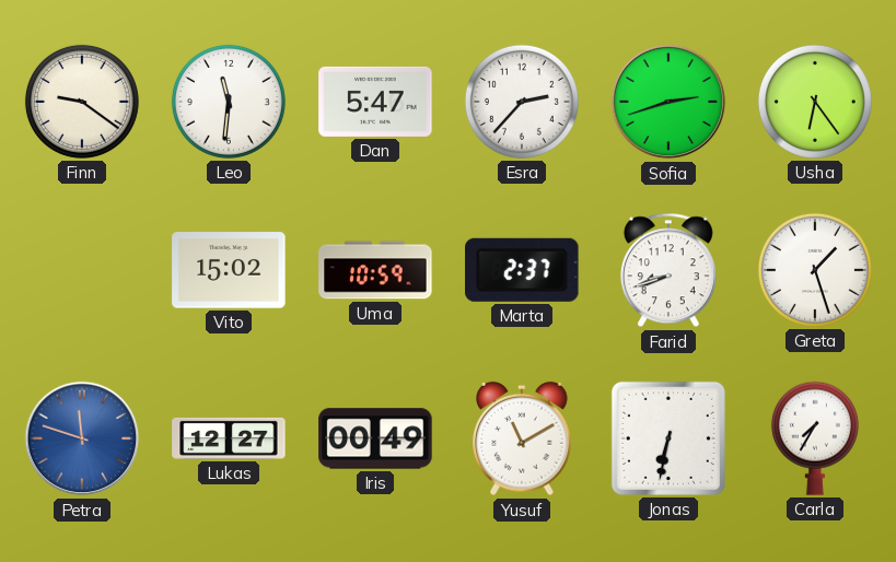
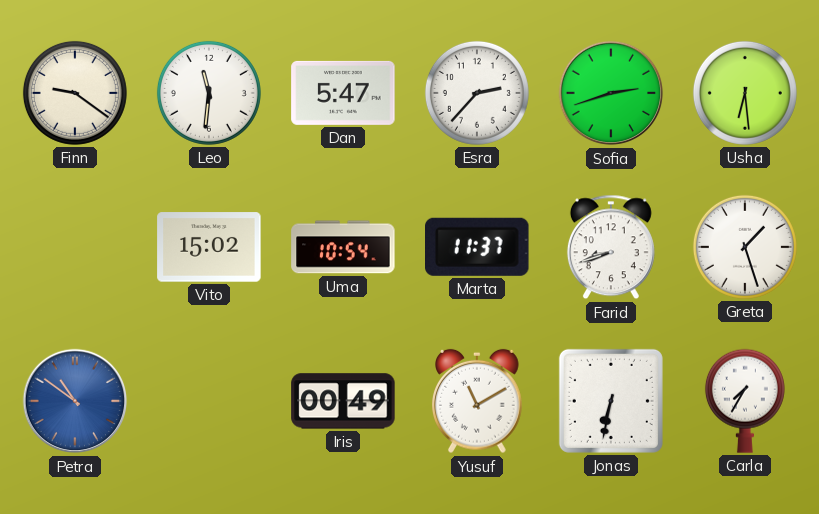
Usha: 6:24 -> 6:29
Uma: 10:59 -> 10:54
Marta: 2:37 -> 11:37
Petra: 11:48 -> 10:51
Lukas: 12:27 -> none
